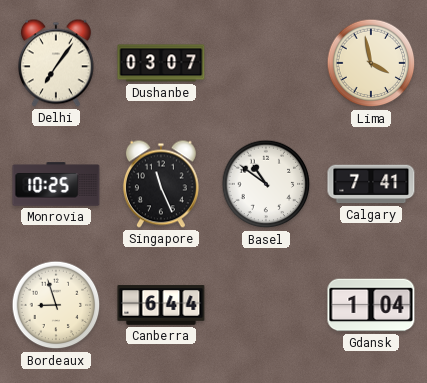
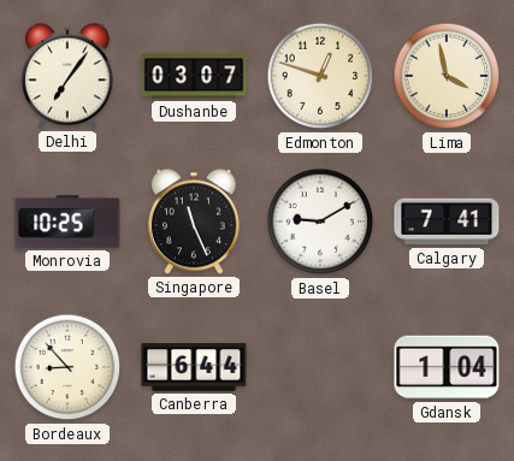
Edmonton: none -> 12:48
Basel: 10:51 -> 9:10
Bordeaux: 8:57 -> 8:53
